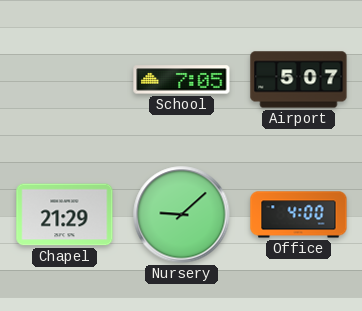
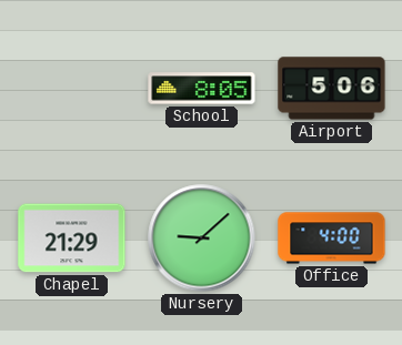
School: 7:05 -> 8:05
Airport: 5:07 -> 5:06
